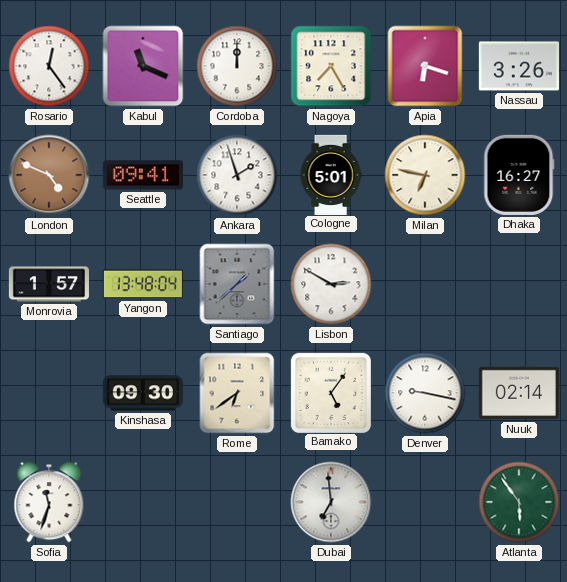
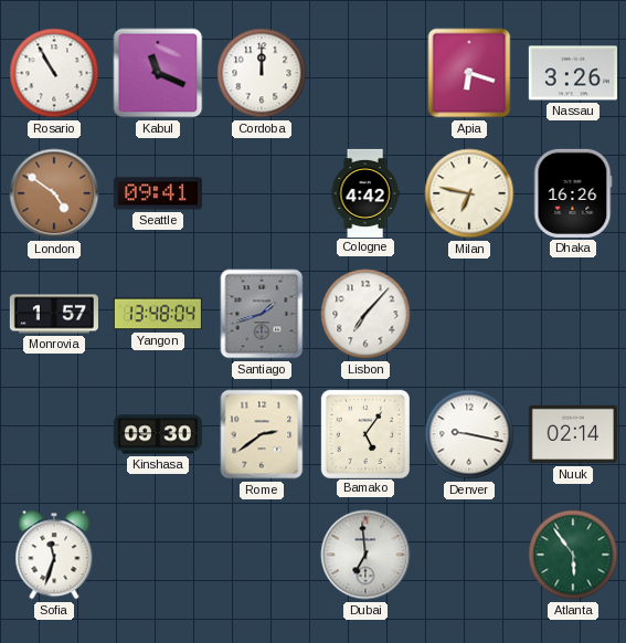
Rosario: 12:24 -> 10:55
Nagoya: 7:25 -> none
London: 4:49 -> 4:51
Ankara: 1:57 -> none
Cologne: 5:01 -> 4:42
Dhaka: 16:27 -> 16:26
Santiago: 1:38 -> 1:42
Lisbon: 2:50 -> 7:07
Rome: 6:39 -> 2:39
